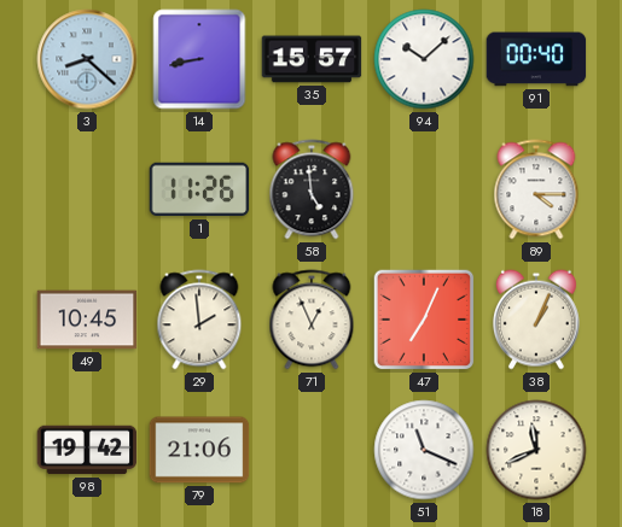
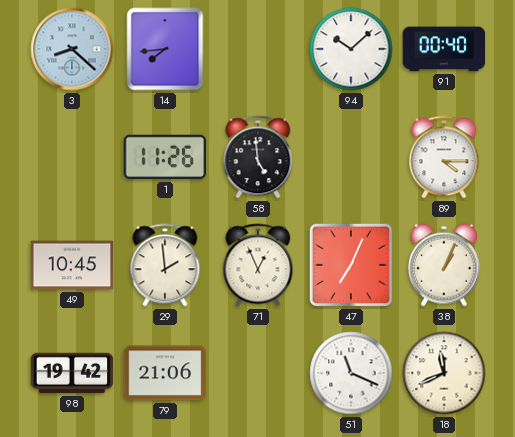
14: 8:43 -> 7:44
35: 15:57 -> none
